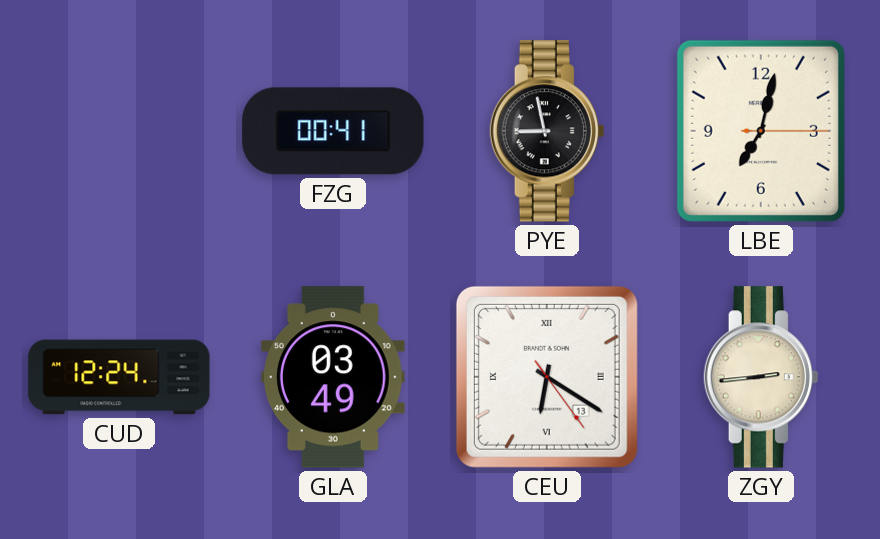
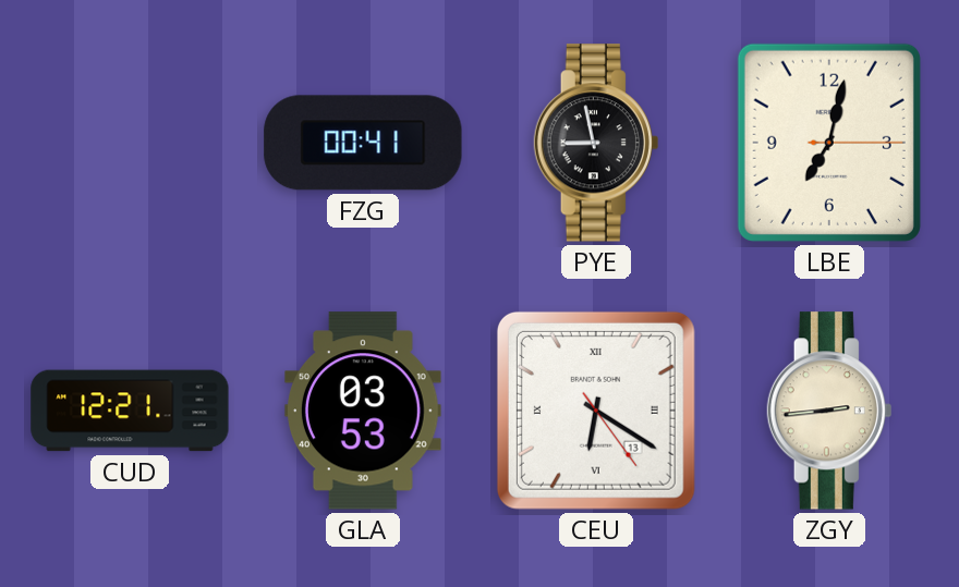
CUD: 12:24 -> 12:21
GLA: 03:49 -> 03:53
